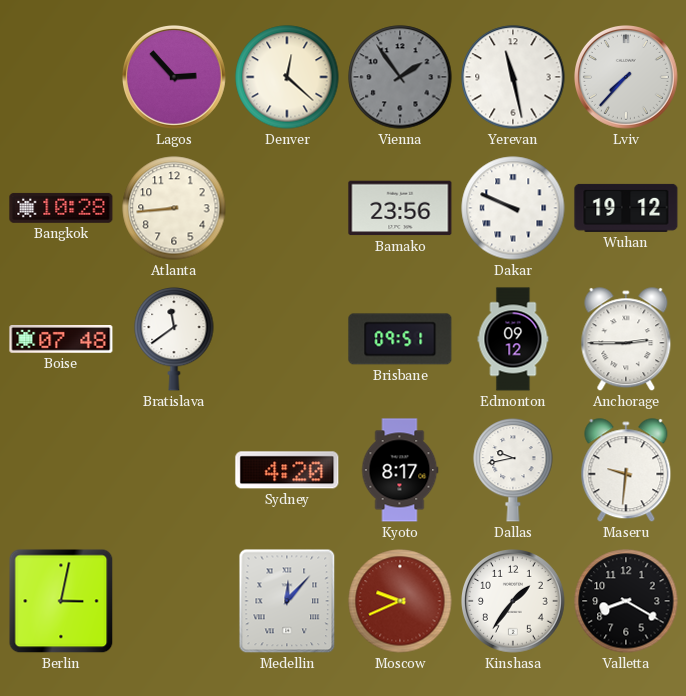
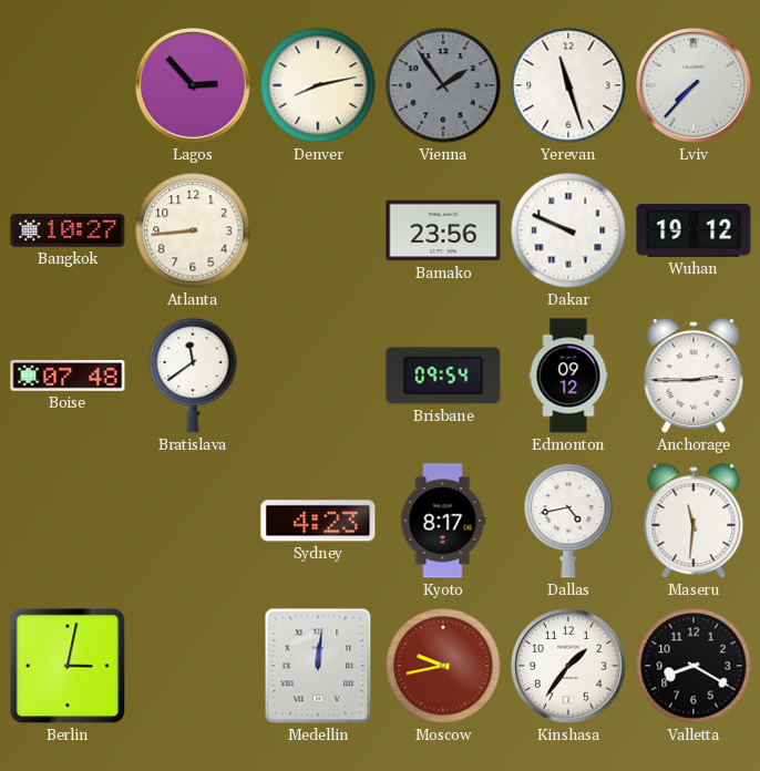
Denver: 12:22 -> 8:13
Yerevan: 11:28 -> 11:27
Bangkok: 10:28 -> 10:27
Brisbane: 09:51 -> 09:54
Sydney: 4:20 -> 4:23
Dallas: 9:43 -> 4:43
Maseru: 9:31 -> 11:31
Medellin: 12:07 -> 12:01
Moscow: 9:41 -> 9:43
